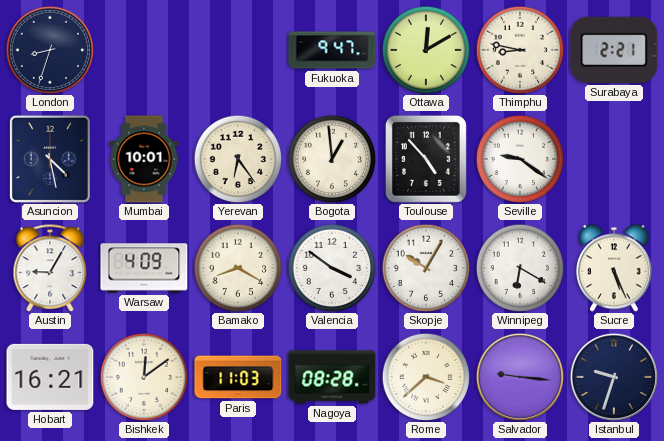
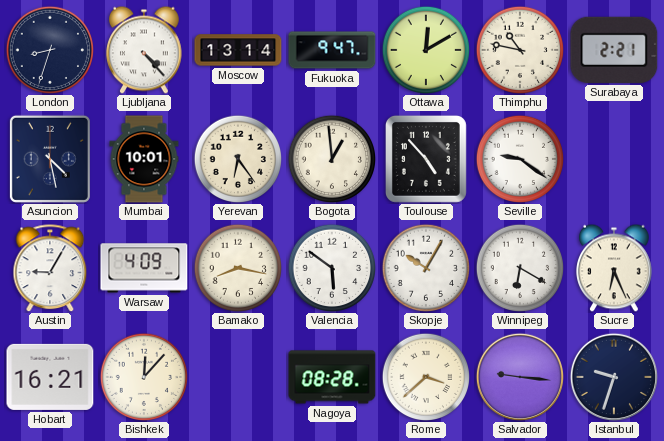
Ljubljana: none -> 4:23
Moscow: none -> 13:14
Thimphu: 8:47 -> 10:47
Bamako: 8:20 -> 8:17
Valencia: 3:51 -> 5:51
Sucre: 5:26 -> 6:26
Bishkek: 12:09 -> 12:07
Paris: 11:03 -> none
